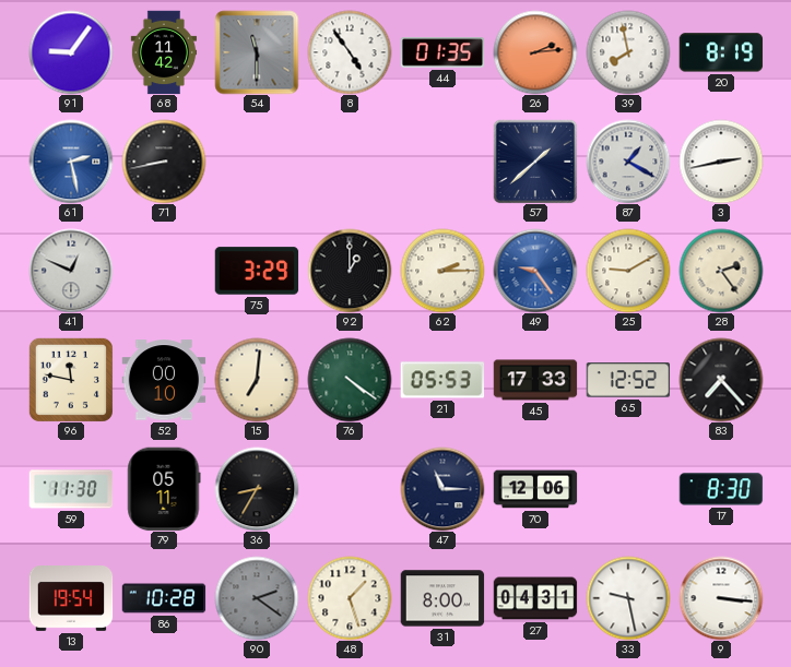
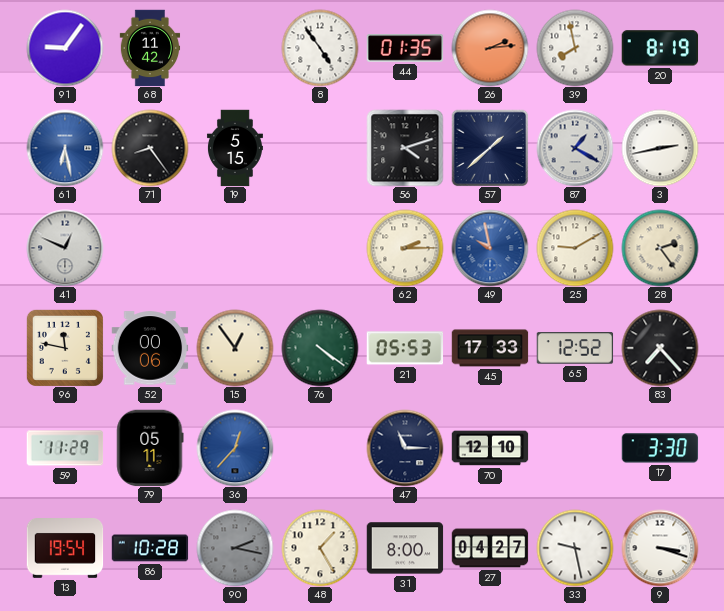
54: 11:30 -> none
61: 2:28 -> 6:28
71: 8:43 -> 8:24
19: none -> 5:15
56: none -> 4:12
75: 3:29 -> none
92: 1:00 -> none
49: 9:24 -> 9:58
52: 00:10 -> 00:06
15: 7:01 -> 12:54
59: 11:30 -> 11:29
36: 8:35 -> 12:37
36 dial: black -> blue
70: 12:06 -> 12:10
17: 8:30 -> 3:30
90: 2:21 -> 2:17
48: 1:27 -> 1:25
27: 04:31 -> 04:27
9: 3:16 -> 3:18
